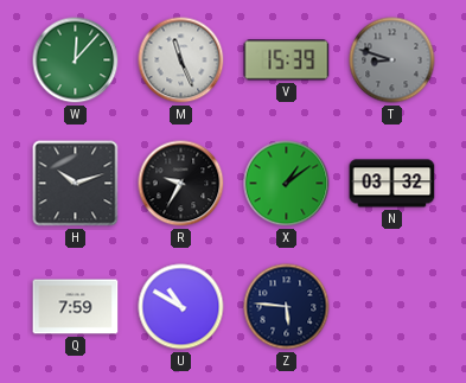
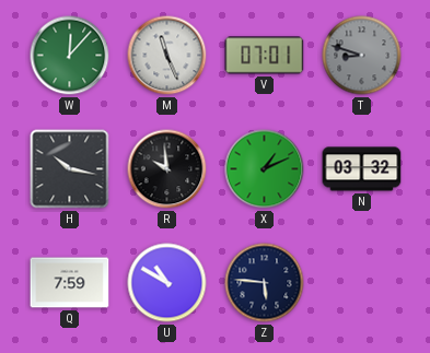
V: 15:39 -> 07:01
H: 10:12 -> 10:17
R: 9:35 -> 9:59
X: 1:09 -> 1:11
